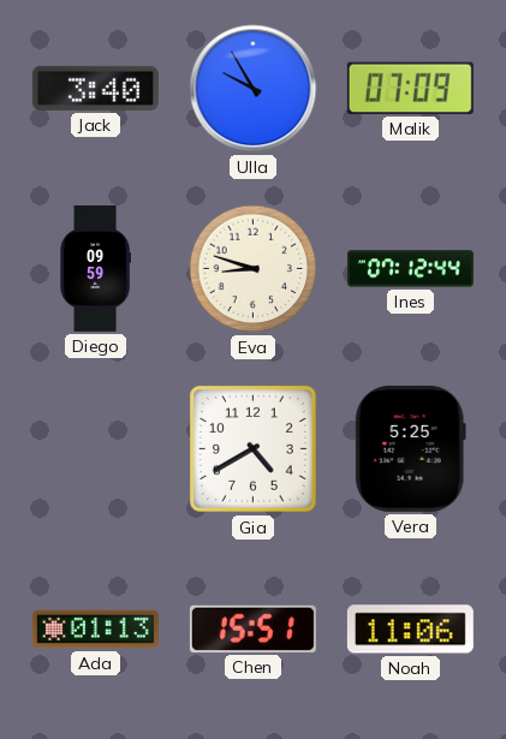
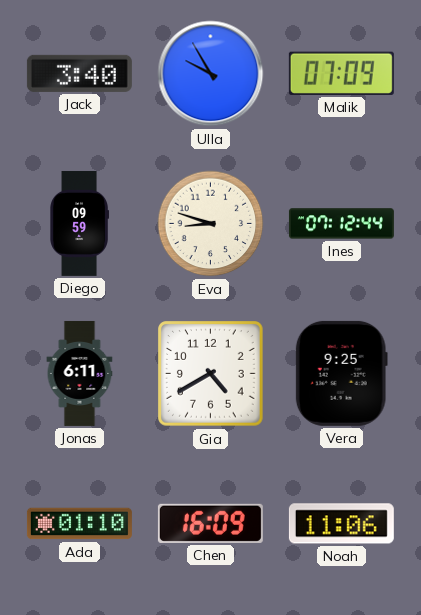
Jonas: none -> 6:11
Vera: 5:25 -> 9:25
Ada: 01:13 -> 01:10
Chen: 15:51 -> 16:09
